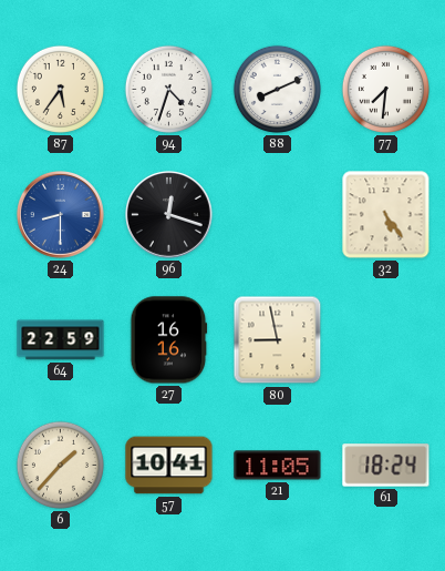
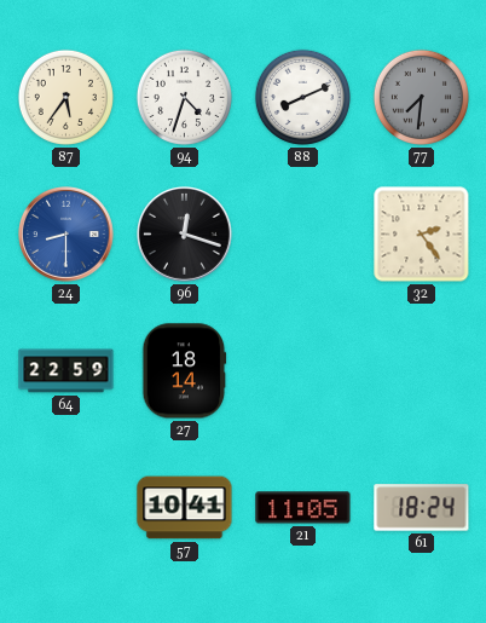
77 dial: white -> grey
32: 5:24 -> 2:24
27: 16:16 -> 18:14
80: 8:58 -> none
6: 1:37 -> none
